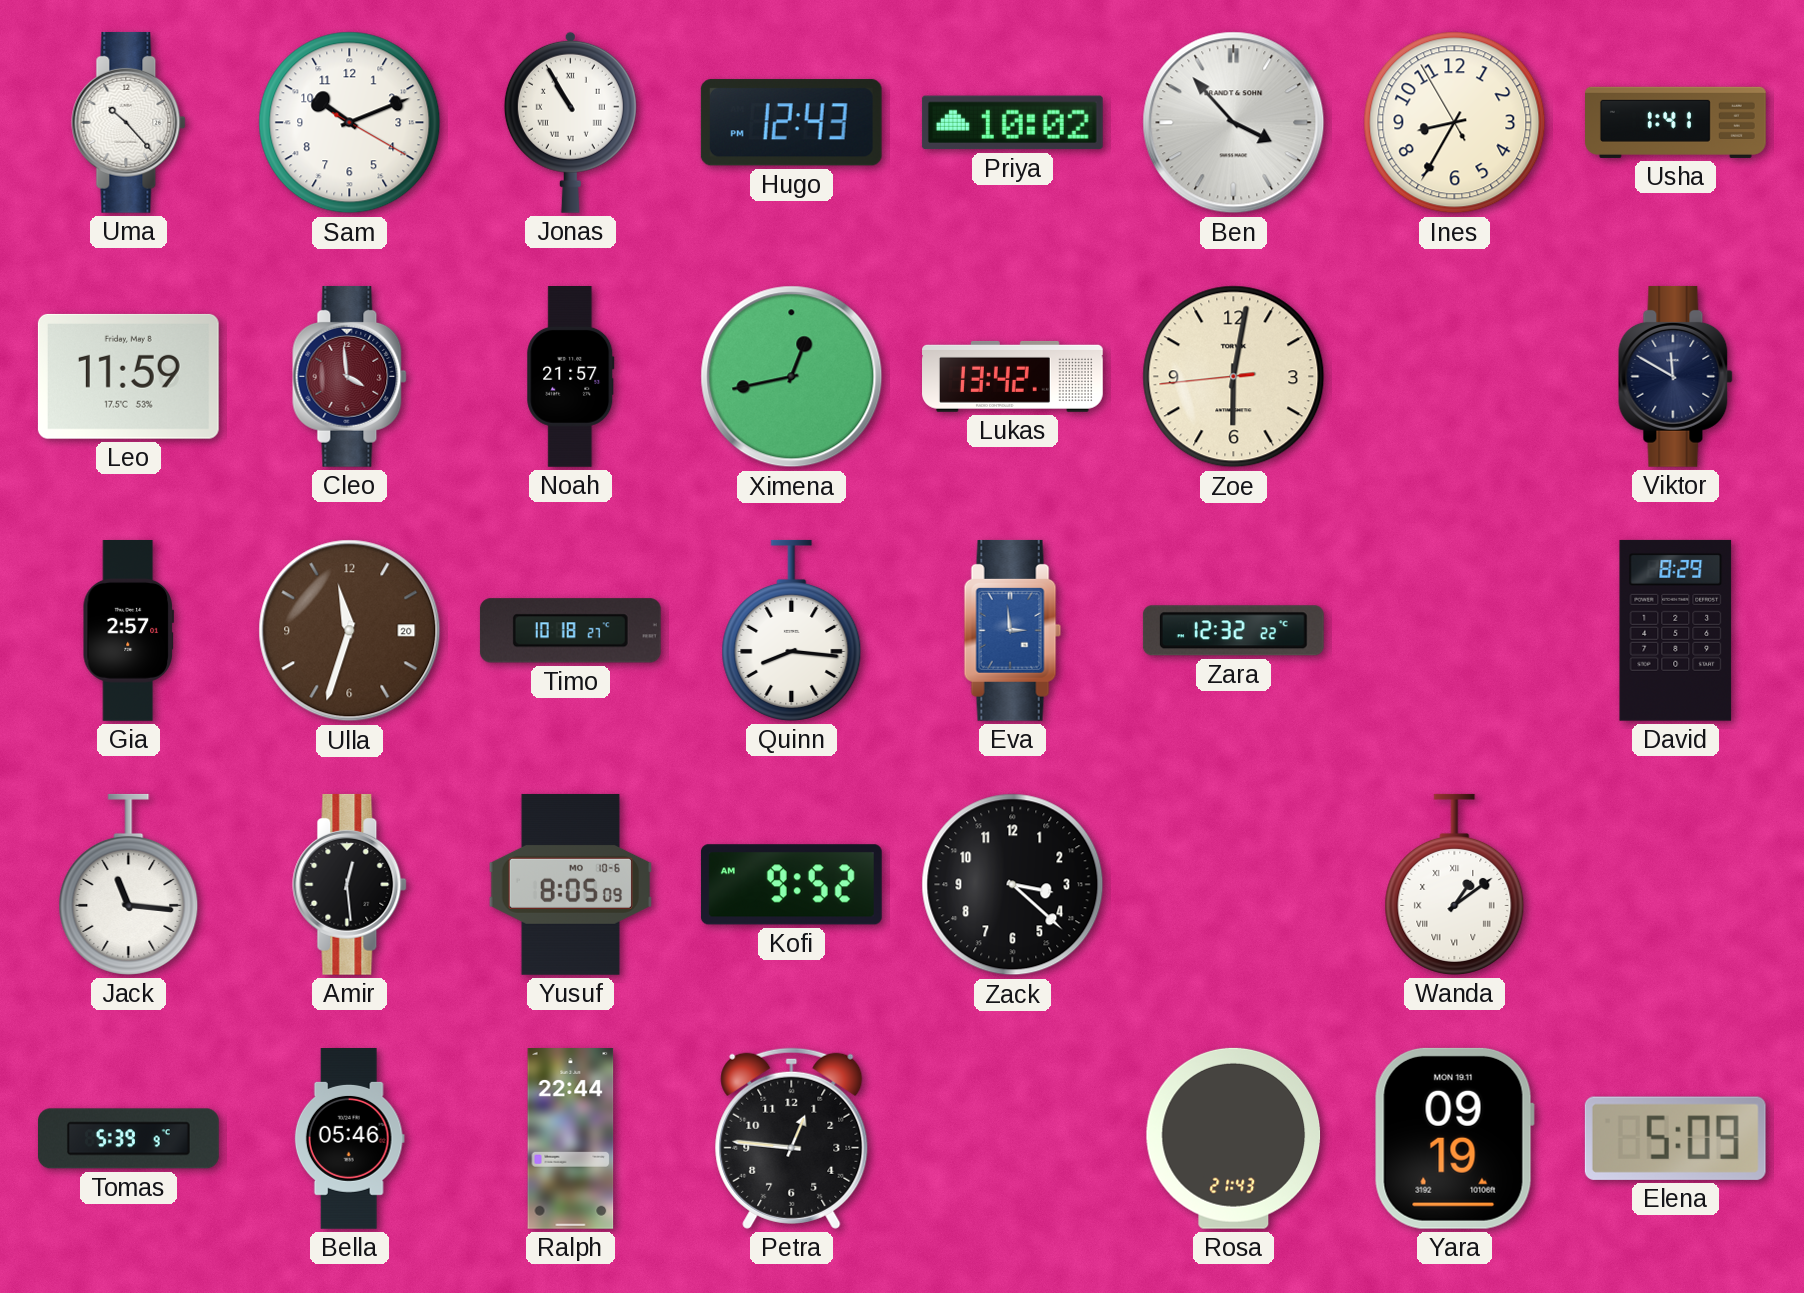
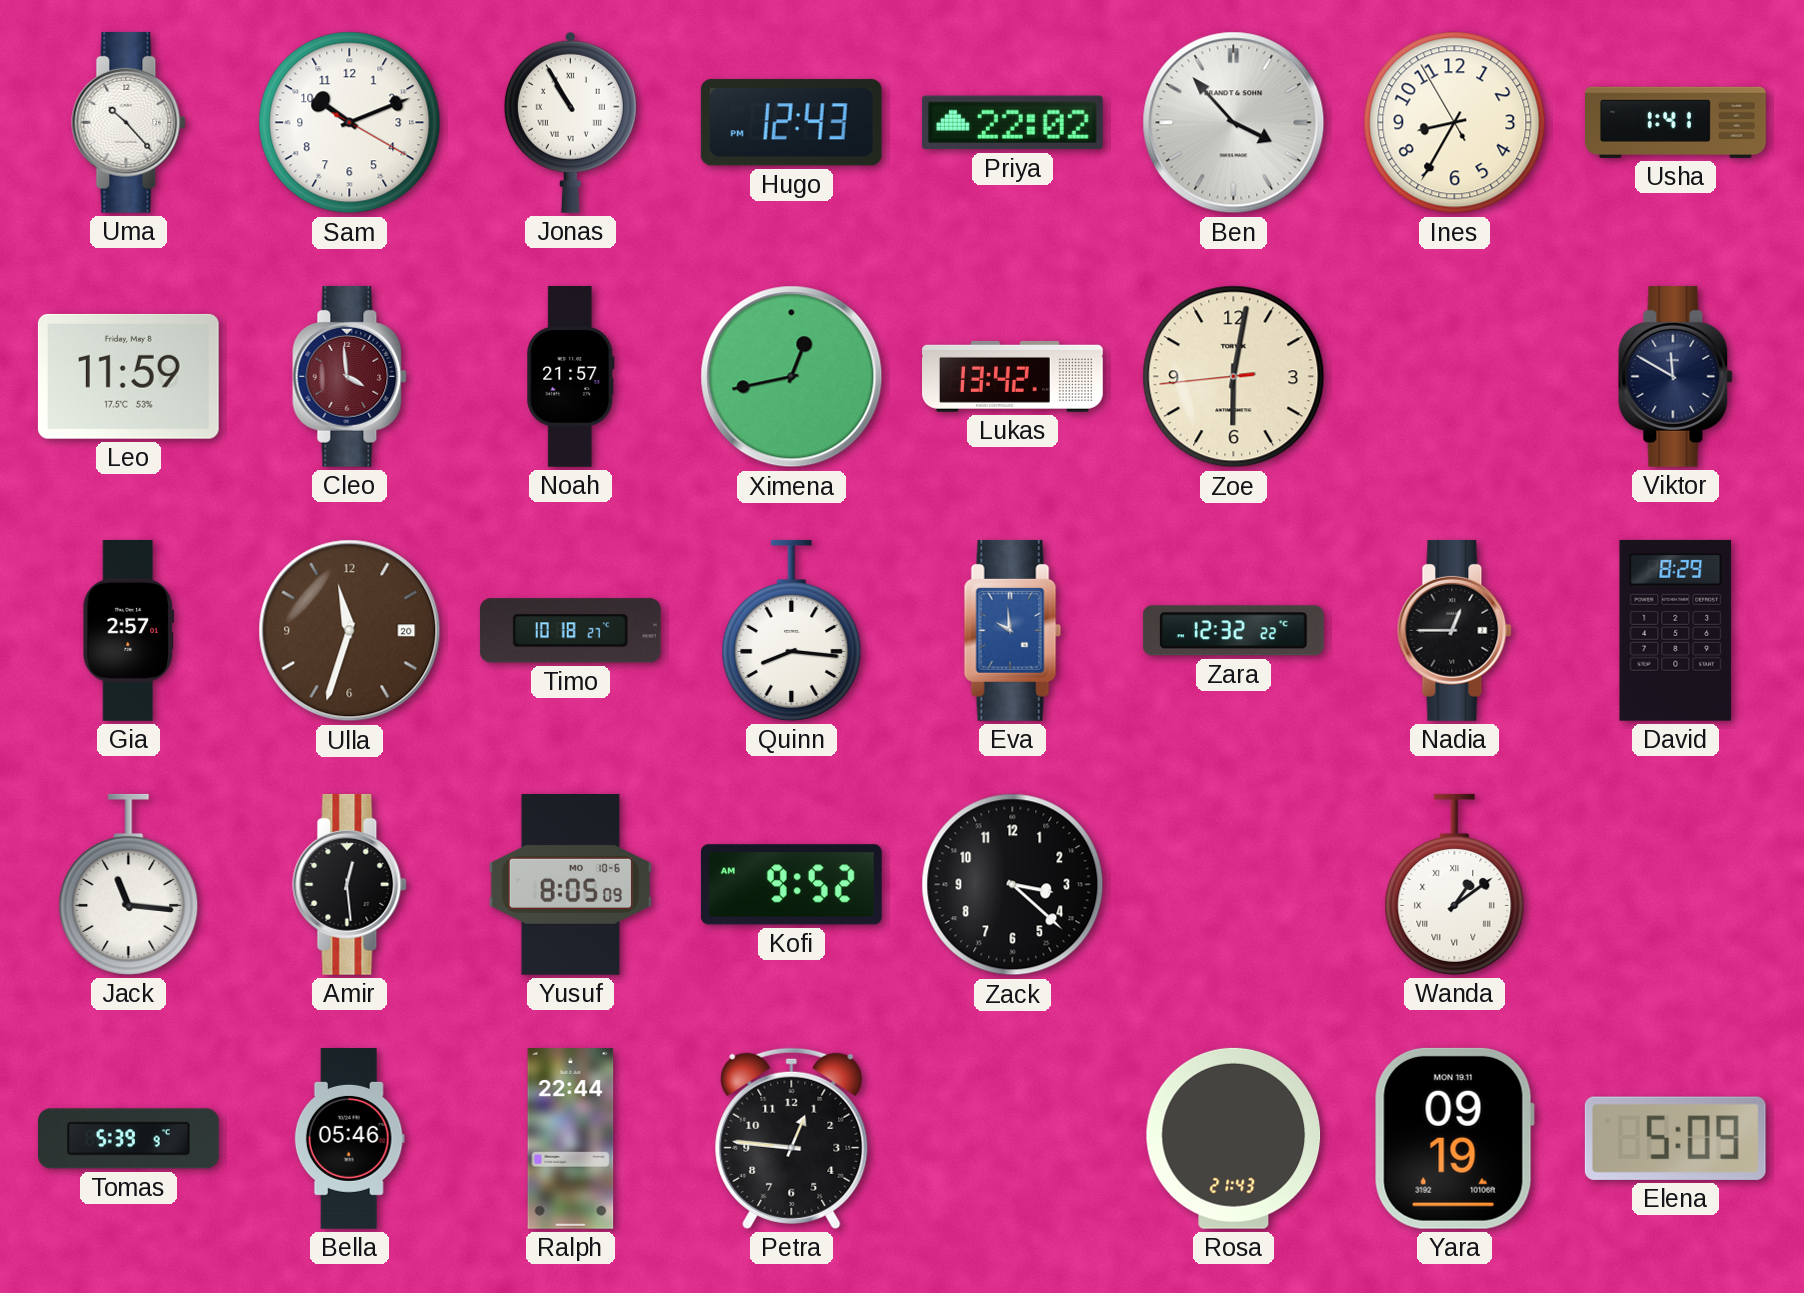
Priya: 10:02 -> 22:02
Eva: 2:59 -> 9:59
Nadia: none -> 12:45
